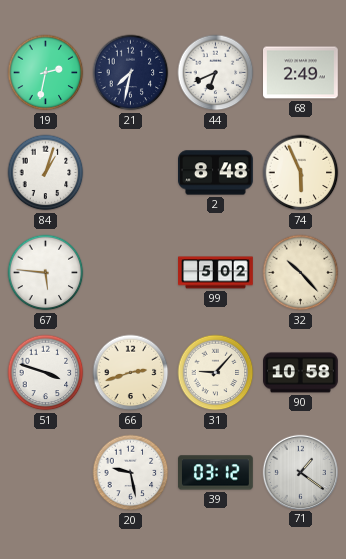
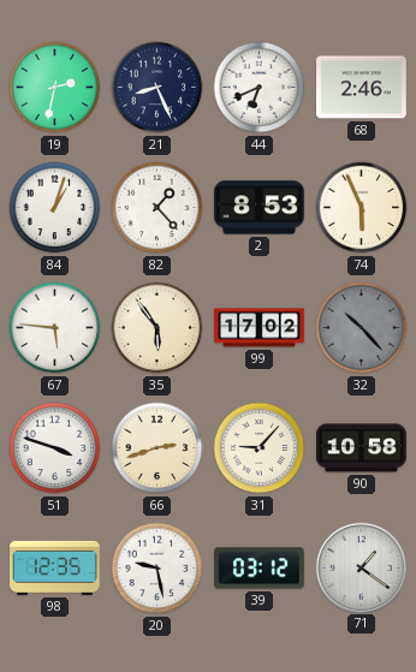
21: 7:32 -> 8:26
68: 2:49 -> 2:46
82: none -> 1:23
2: 8:48 -> 8:53
35: none -> 5:54
99: 5:02 -> 17:02
32 dial: cream -> grey
98: none -> 12:35
